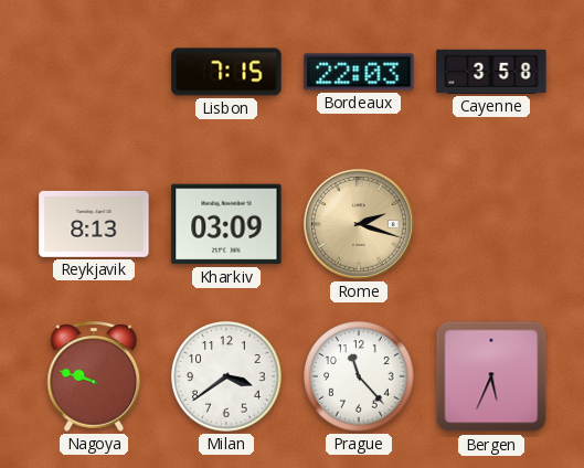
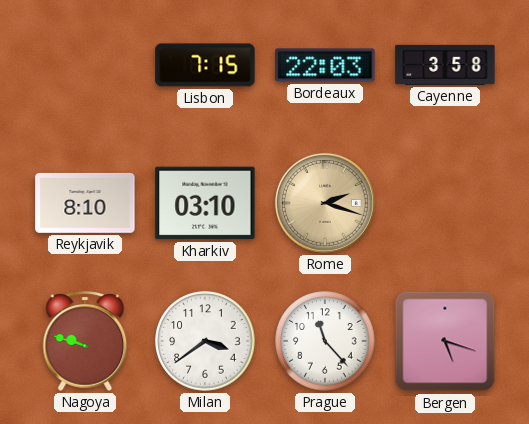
Reykjavik: 8:13 -> 8:10
Kharkiv: 03:09 -> 03:10
Bergen: 5:34 -> 5:18
